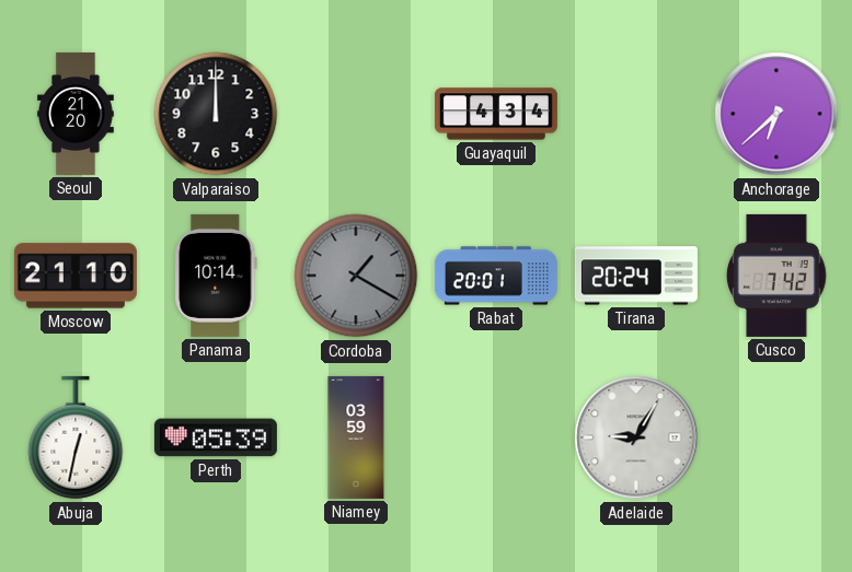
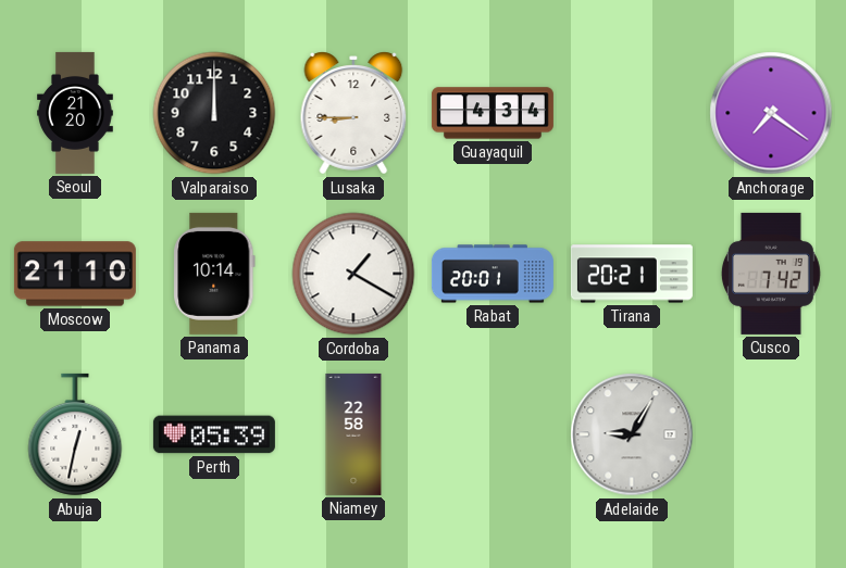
Lusaka: none -> 8:45
Anchorage: 6:38 -> 7:21
Cordoba dial: grey -> white
Tirana: 20:24 -> 20:21
Niamey: 03:59 -> 22:58
